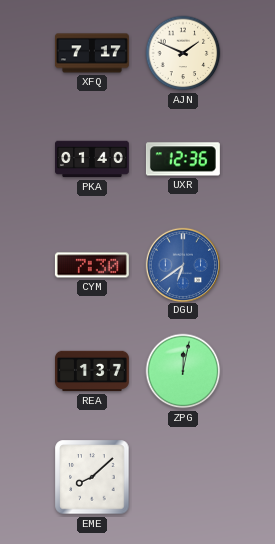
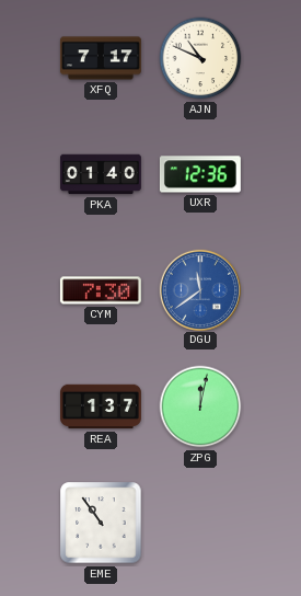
AJN: 1:49 -> 10:49
DGU: 6:39 -> 11:39
EME: 8:08 -> 10:54
